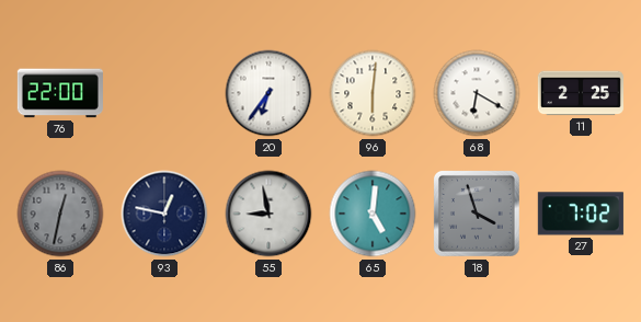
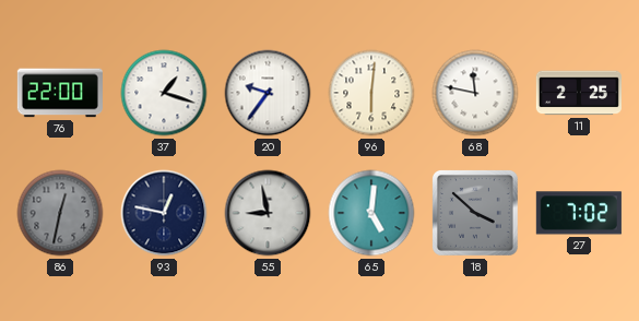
37: none -> 1:18
20: 6:36 -> 9:36
68: 6:20 -> 11:47
18: 3:57 -> 3:52
